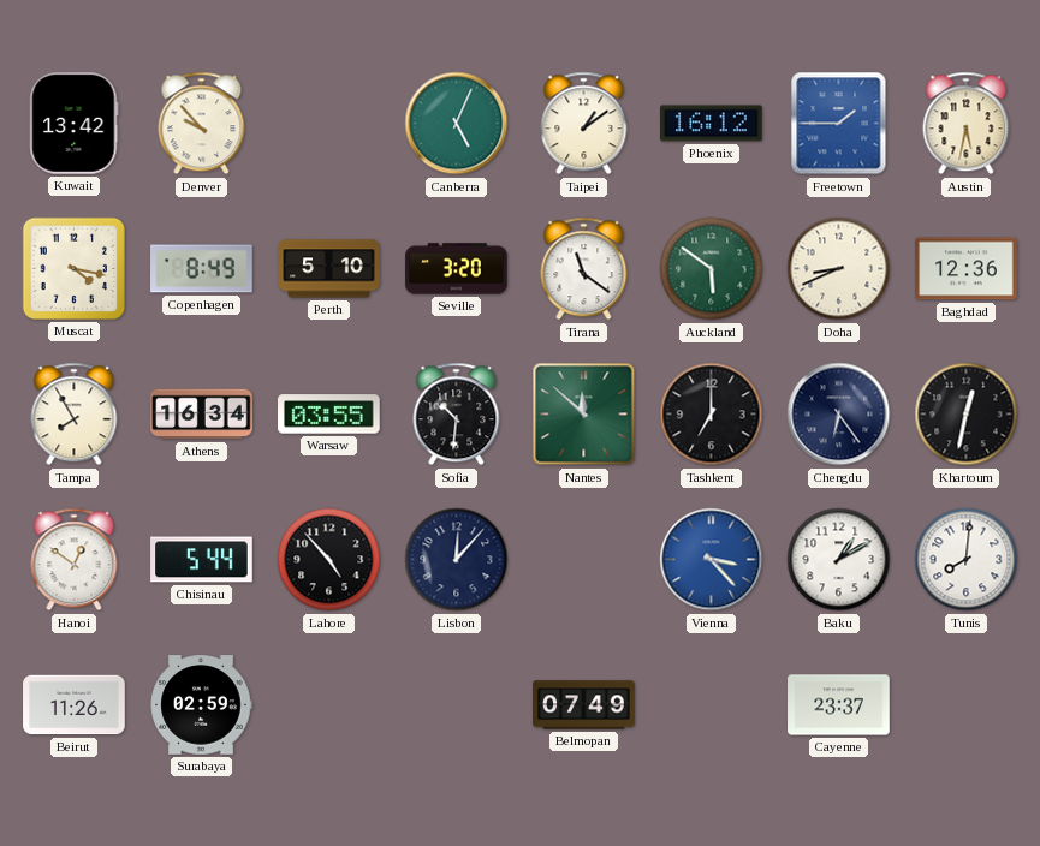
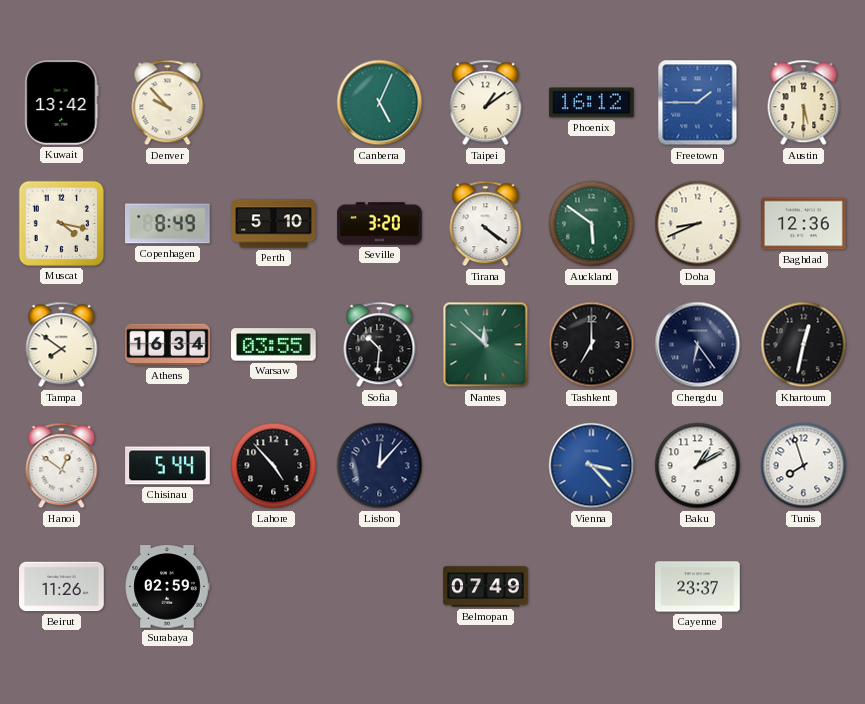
Austin: 5:32 -> 5:30
Tirana: 11:21 -> 4:21
Tampa: 7:55 -> 7:51
Tunis: 8:01 -> 7:57
